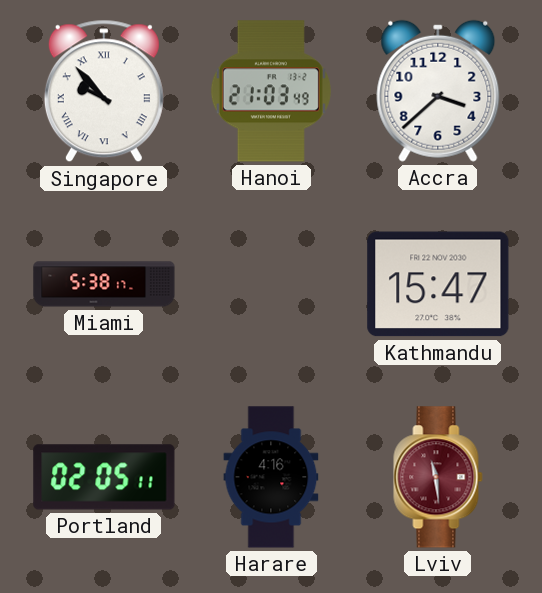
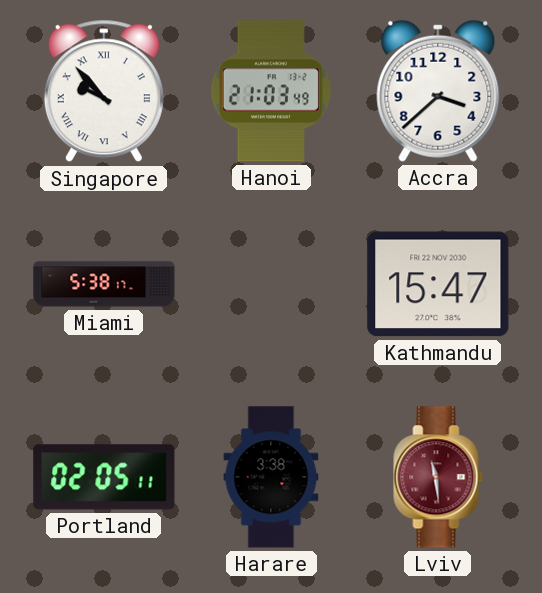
Harare: 4:16 -> 3:38
